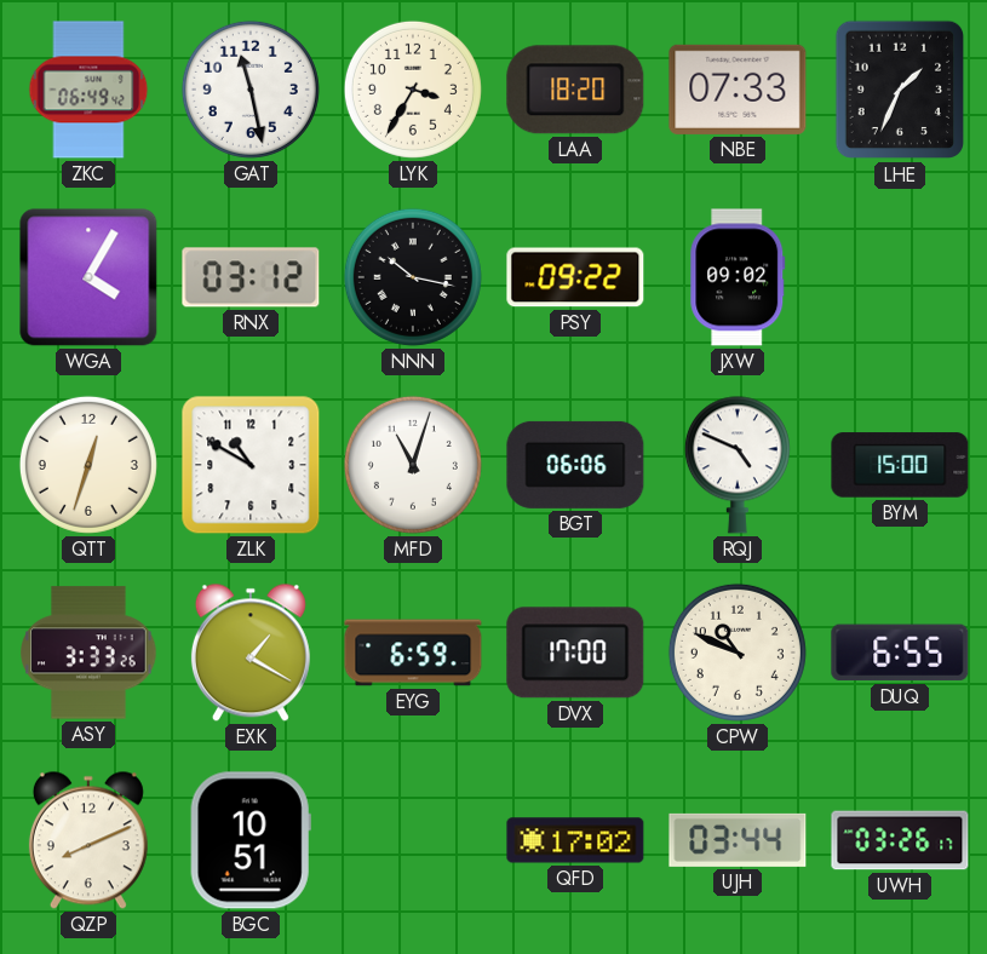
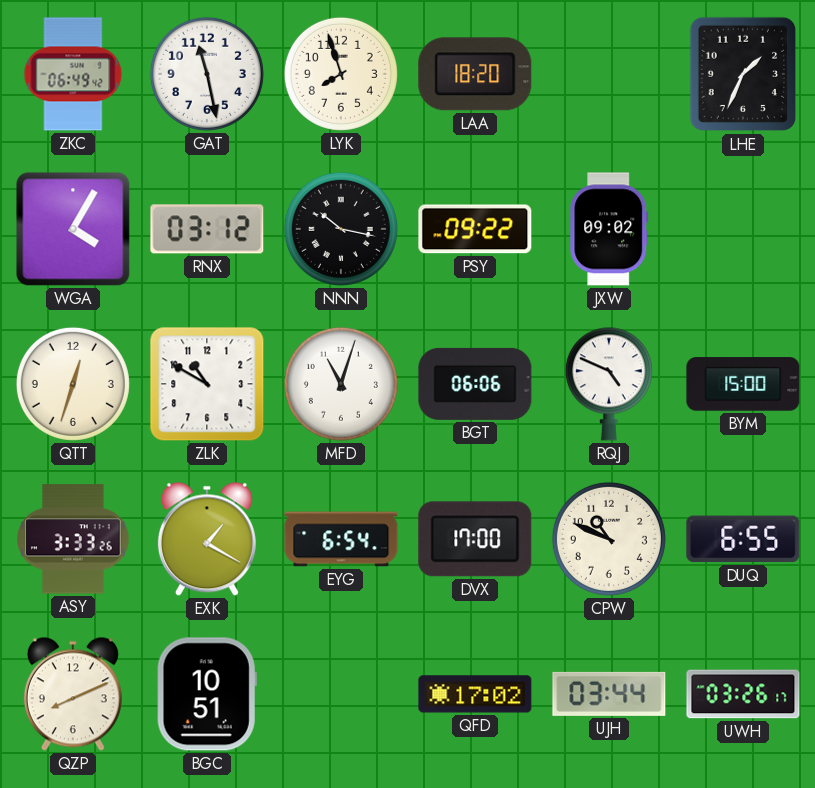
LYK: 3:35 -> 7:57
NBE: 07:33 -> none
EYG: 6:59 -> 6:54
